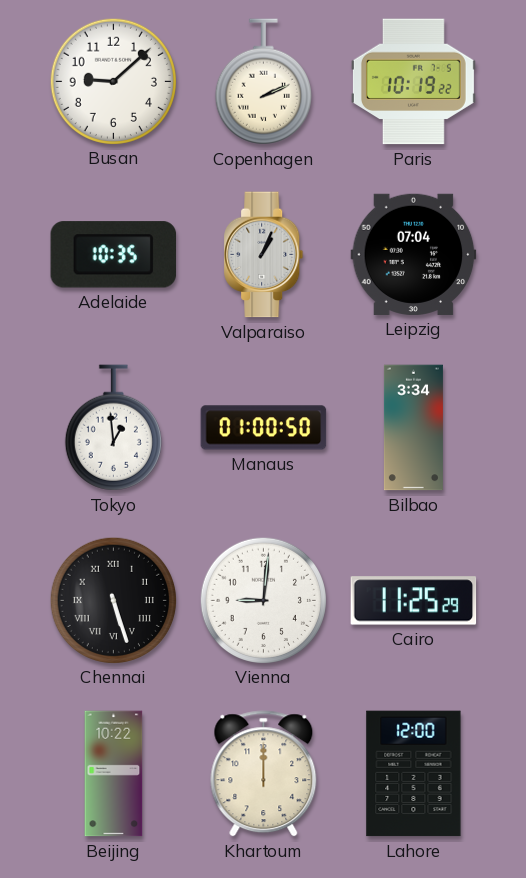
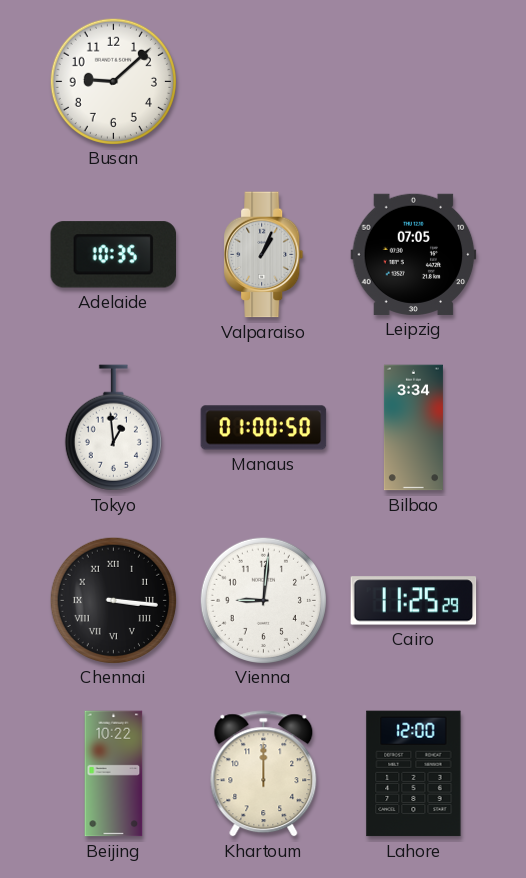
Copenhagen: 2:11 -> none
Paris: 10:19 -> none
Leipzig: 07:04 -> 07:05
Chennai: 5:27 -> 3:16
